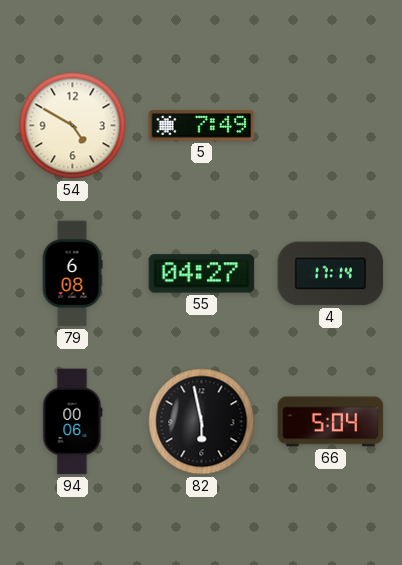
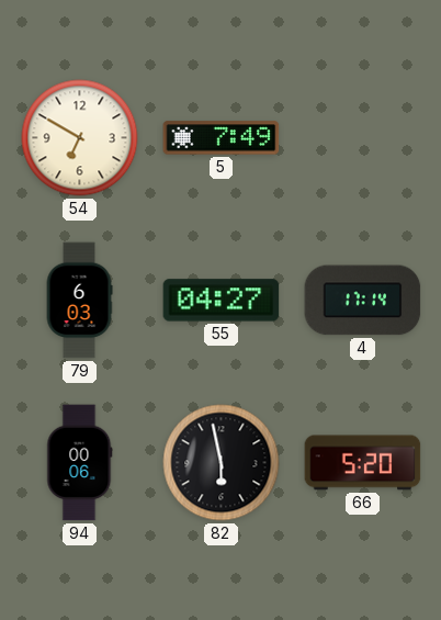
54: 4:50 -> 6:50
79: 6:08 -> 6:03
66: 5:04 -> 5:20
